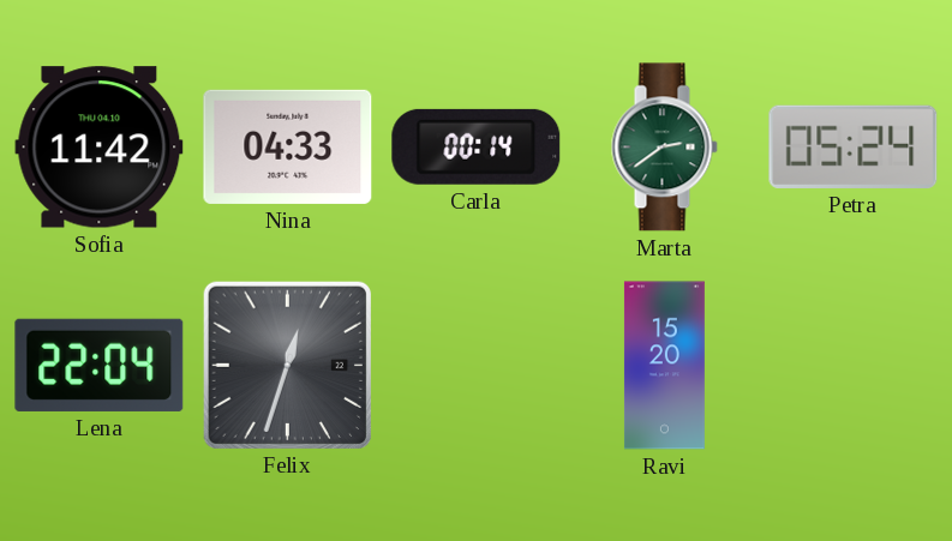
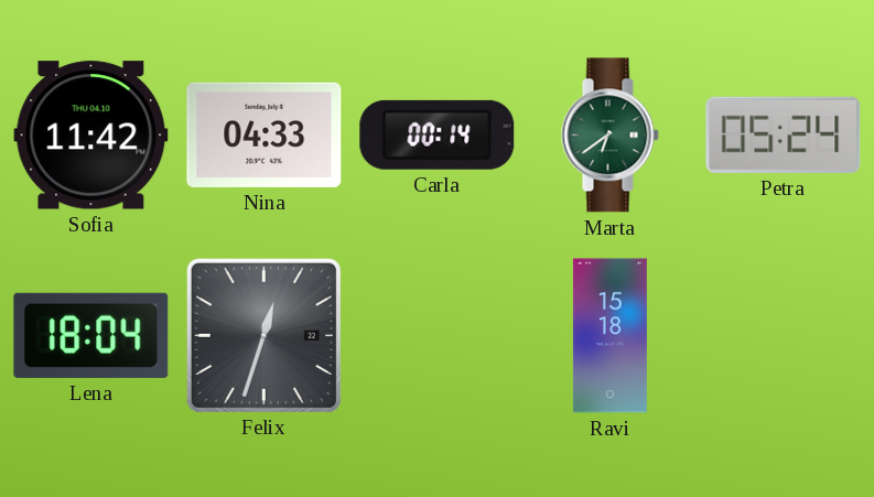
Marta: 2:39 -> 6:39
Lena: 22:04 -> 18:04
Ravi: 15:20 -> 15:18
